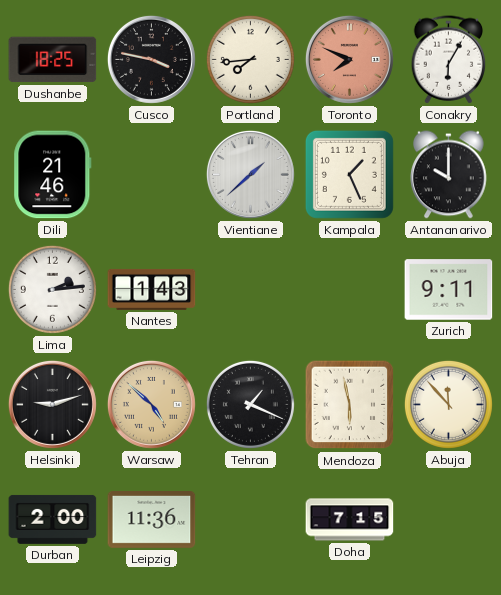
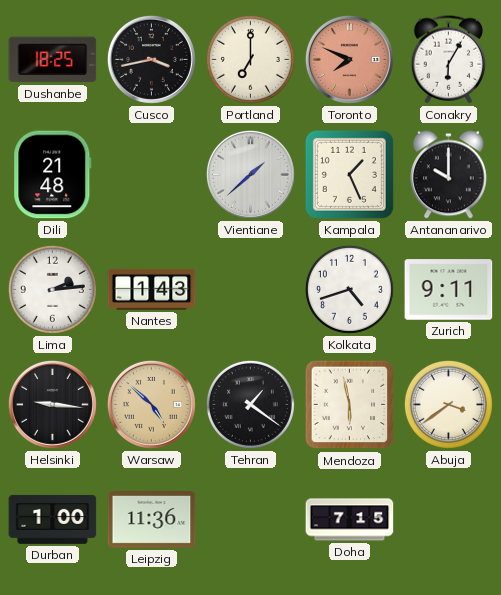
Cusco: 3:47 -> 3:43
Portland: 7:44 -> 7:00
Dili: 21:46 -> 21:48
Kolkata: none -> 4:42
Helsinki: 9:12 -> 9:16
Tehran: 1:19 -> 1:21
Abuja: 11:53 -> 3:39
Durban: 2:00 -> 1:00
